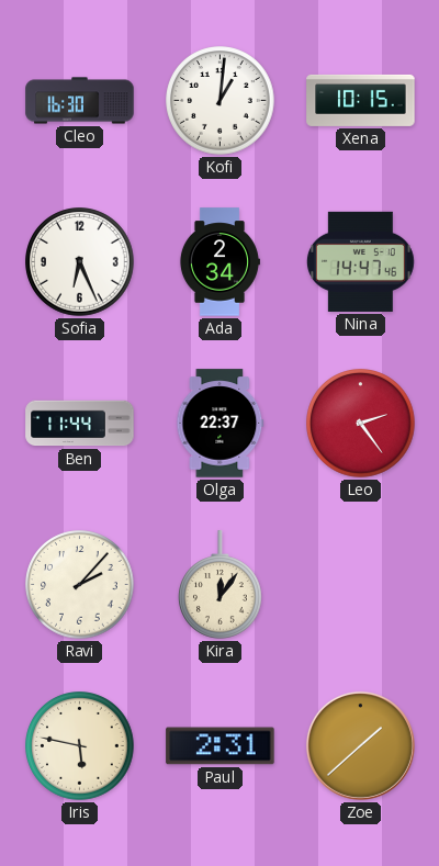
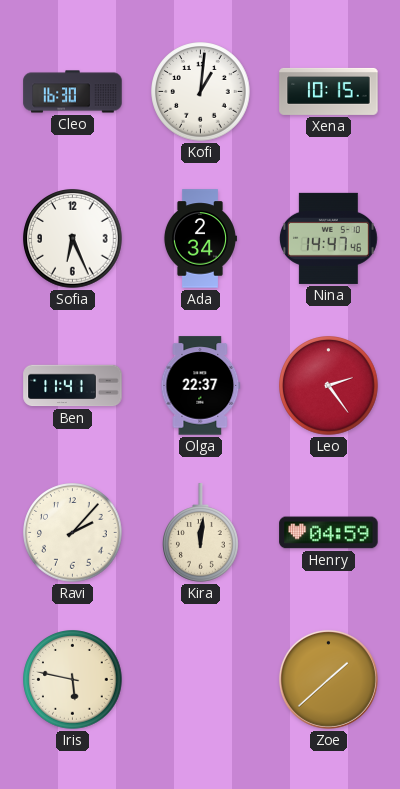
Ben: 11:44 -> 11:41
Kira: 12:06 -> 12:01
Henry: none -> 04:59
Paul: 2:31 -> none
